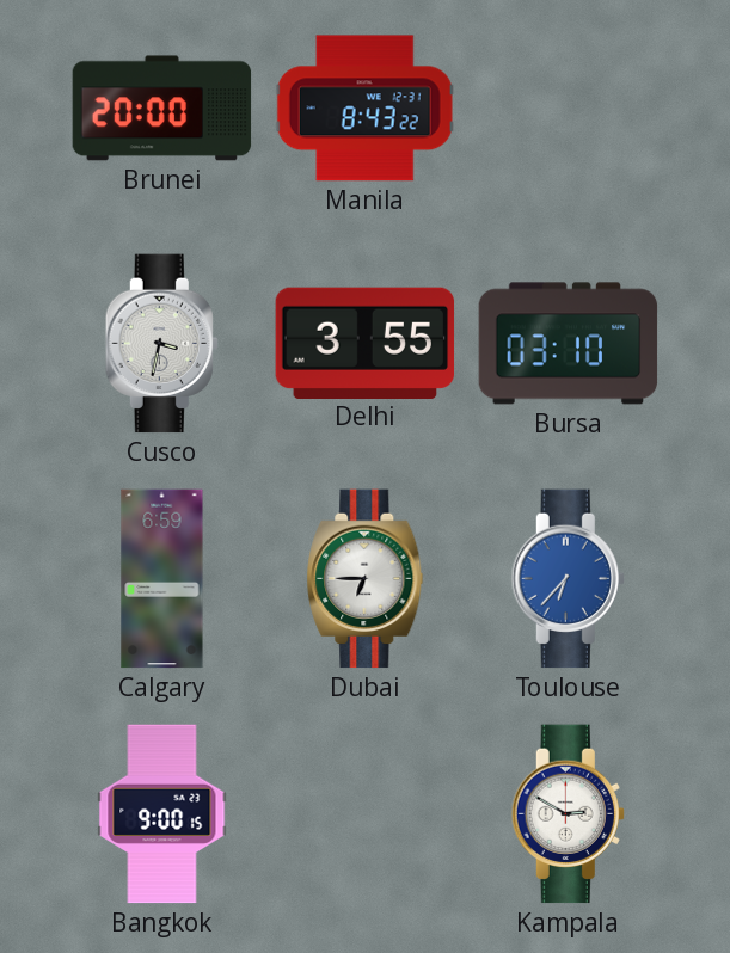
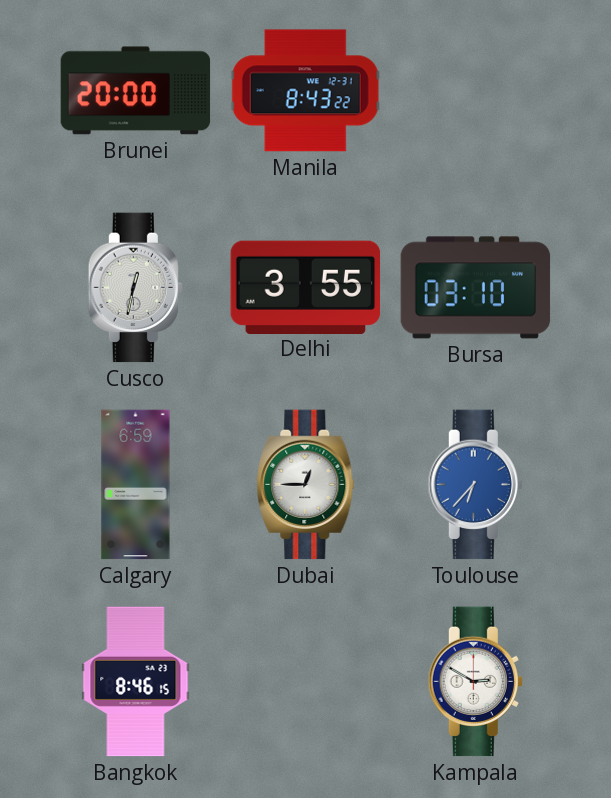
Cusco: 3:32 -> 12:32
Dubai: 6:45 -> 12:45
Bangkok: 9:00 -> 8:46
